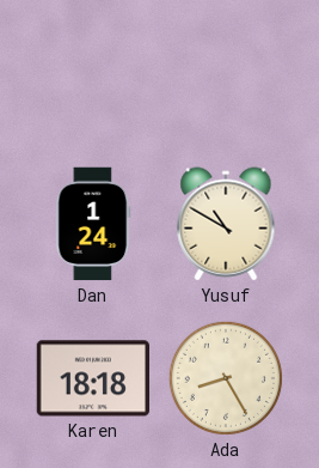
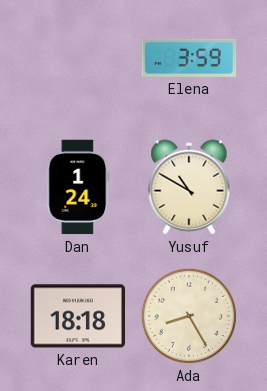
Elena: none -> 3:59
